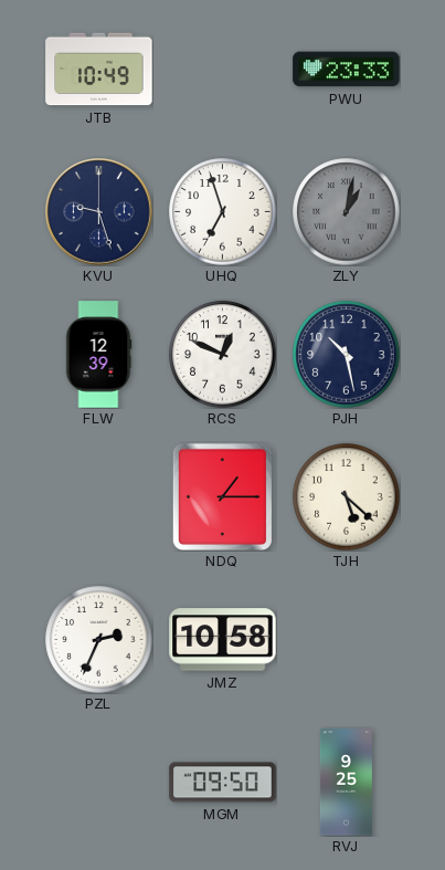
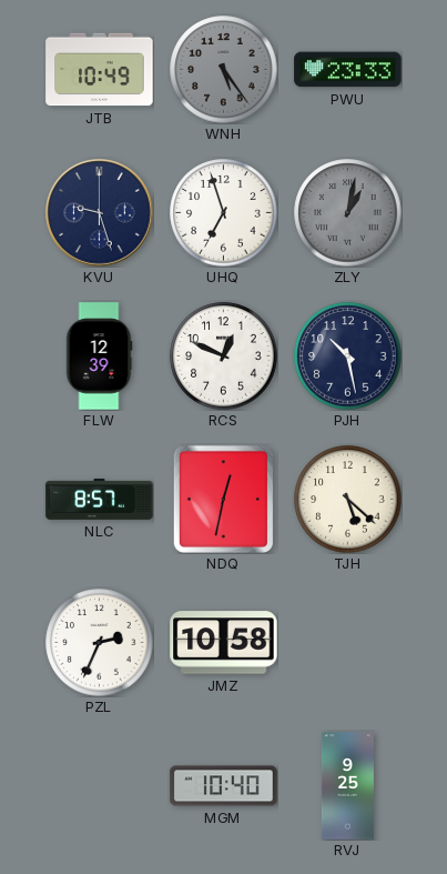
WNH: none -> 5:24
NLC: none -> 8:57
NDQ: 1:15 -> 12:32
MGM: 09:50 -> 10:40
